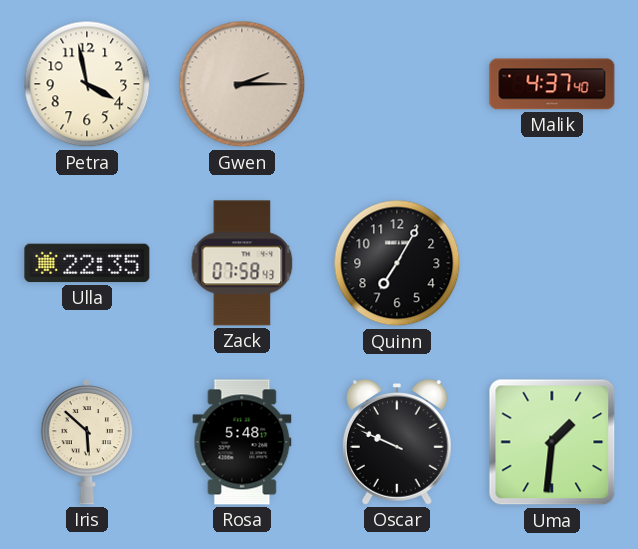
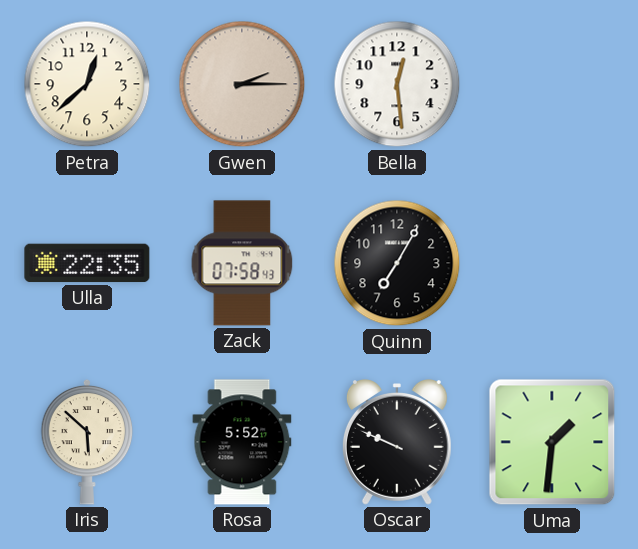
Petra: 3:58 -> 12:38
Bella: none -> 12:29
Malik: 4:37 -> none
Rosa: 5:48 -> 5:52
